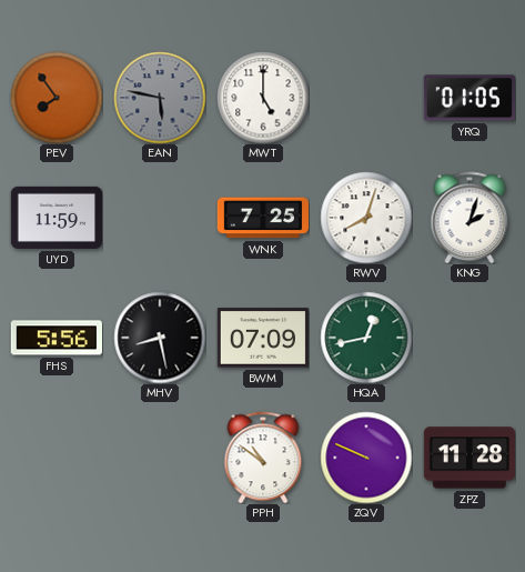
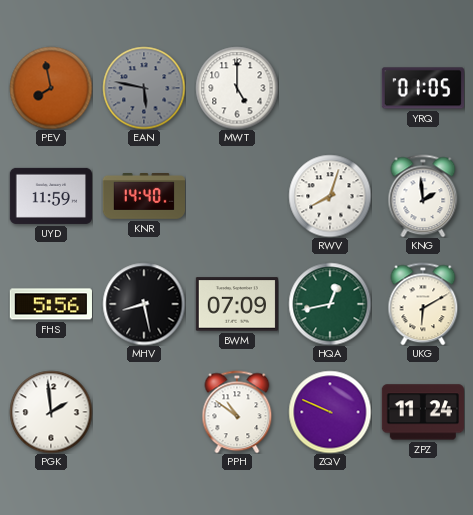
PEV: 7:54 -> 7:58
KNR: none -> 14:40
WNK: 7:25 -> none
KNG: 2:03 -> 1:59
UKG: none -> 6:10
PGK: none -> 1:59
ZPZ: 11:28 -> 11:24
